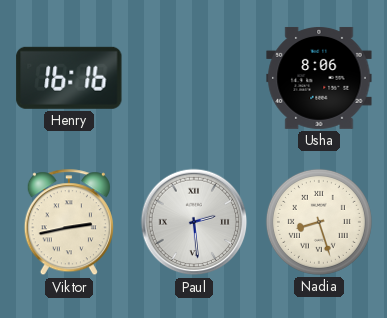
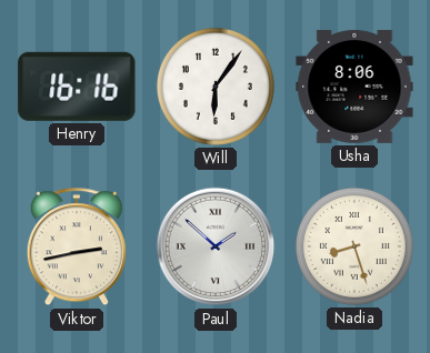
Will: none -> 6:06
Paul: 2:29 -> 1:52
